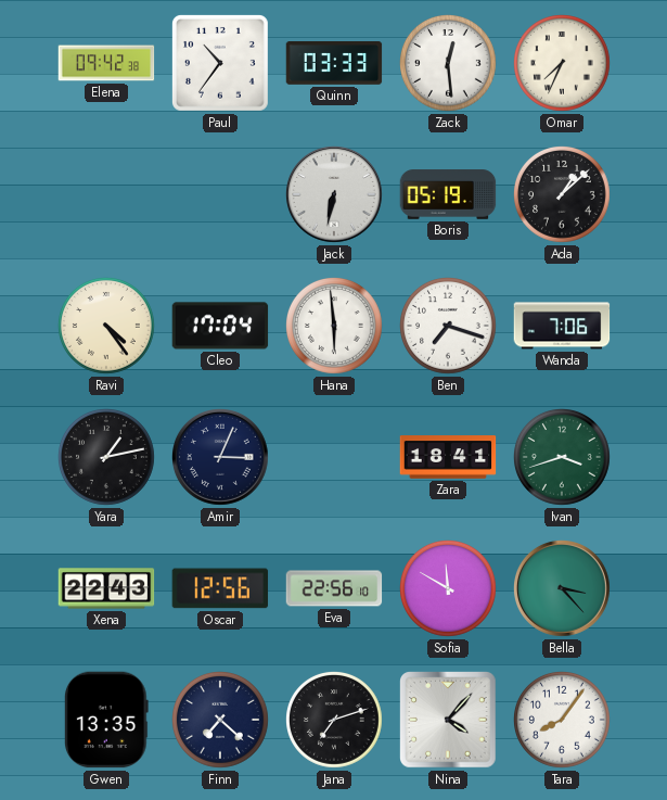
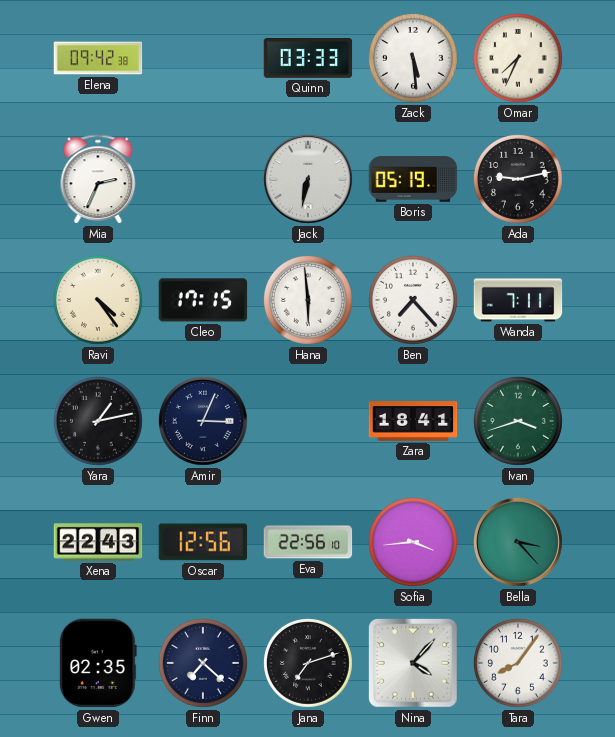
Paul: 10:36 -> none
Zack: 12:29 -> 5:29
Mia: none -> 2:34
Ada: 1:08 -> 9:13
Cleo: 17:04 -> 17:15
Ben: 7:18 -> 7:23
Wanda: 7:06 -> 7:11
Sofia: 11:50 -> 3:44
Gwen: 13:35 -> 02:35
